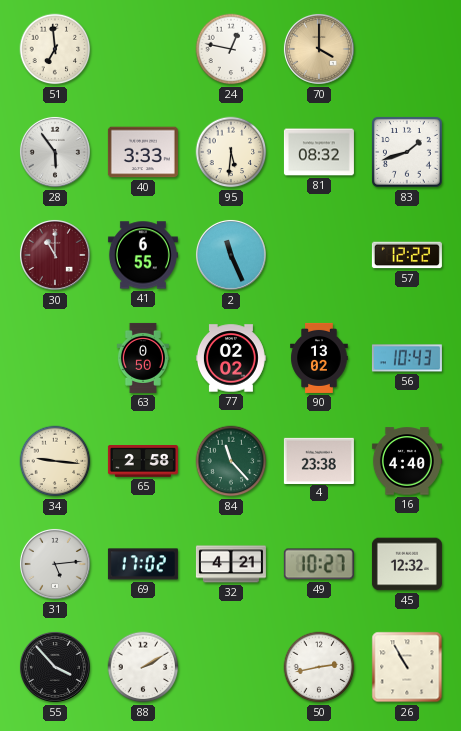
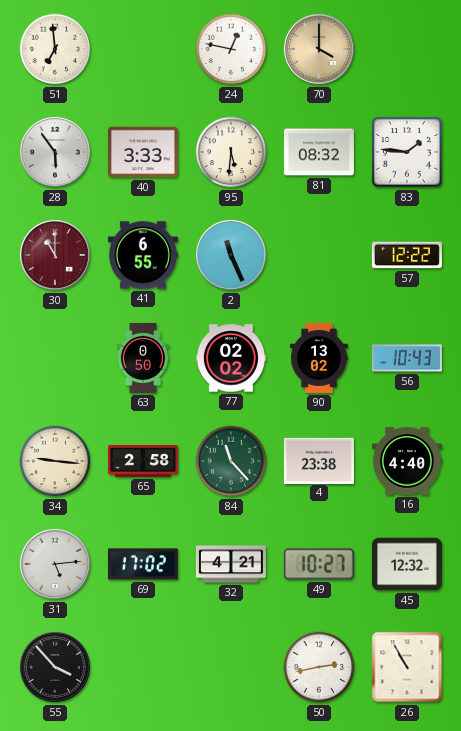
83: 1:42 -> 1:46
88: 2:10 -> none
